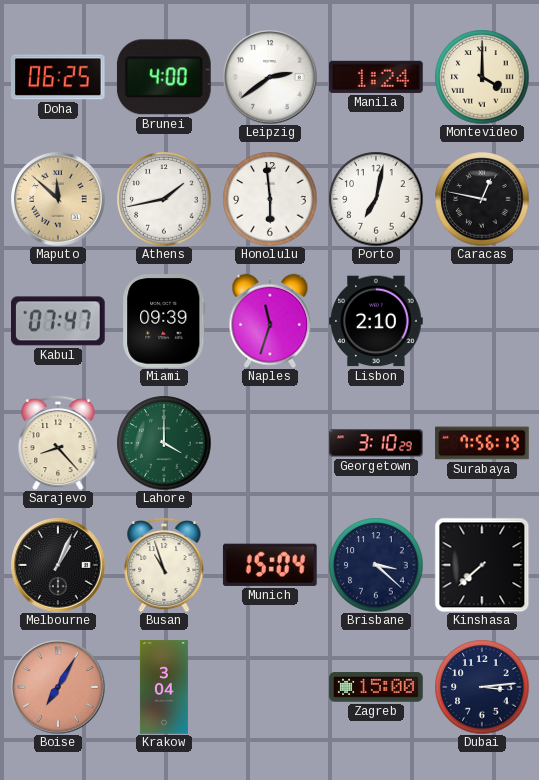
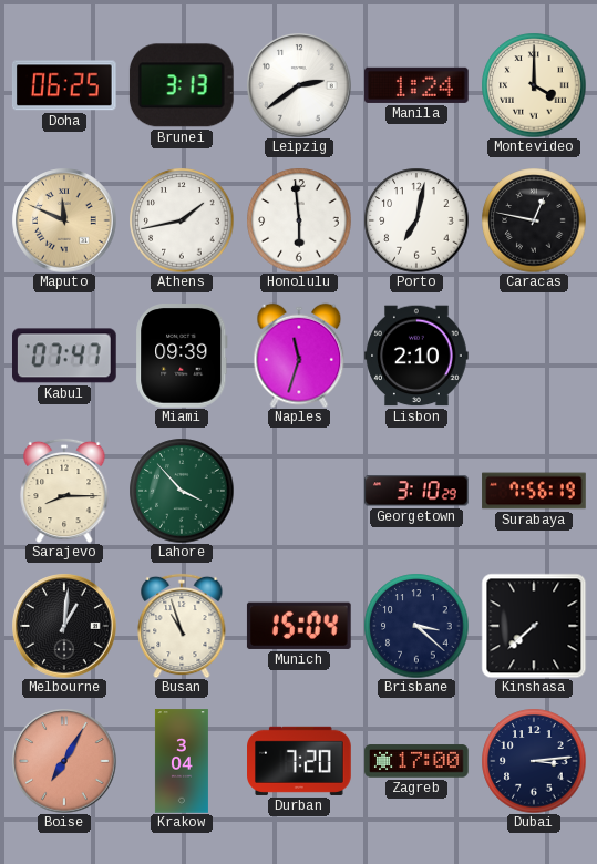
Brunei: 4:00 -> 3:13
Maputo: 11:52 -> 11:49
Sarajevo: 8:23 -> 8:15
Lahore: 4:00 -> 3:53
Melbourne: 1:04 -> 1:01
Durban: none -> 7:20
Zagreb: 15:00 -> 17:00
